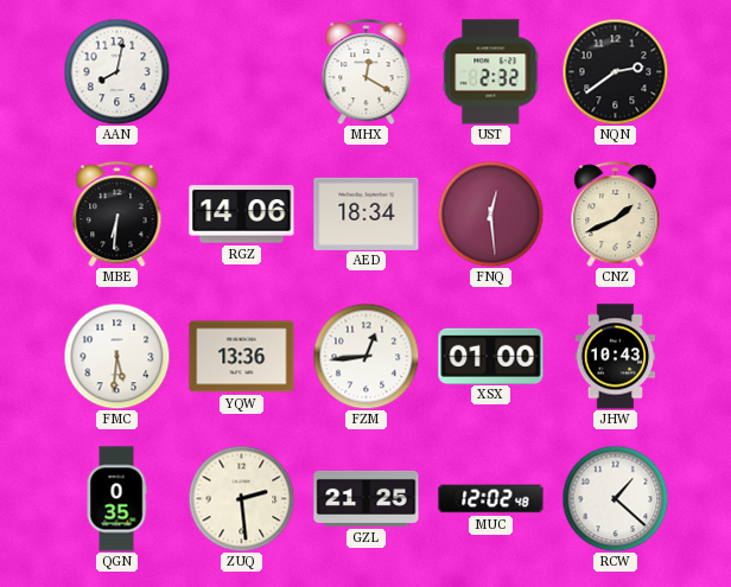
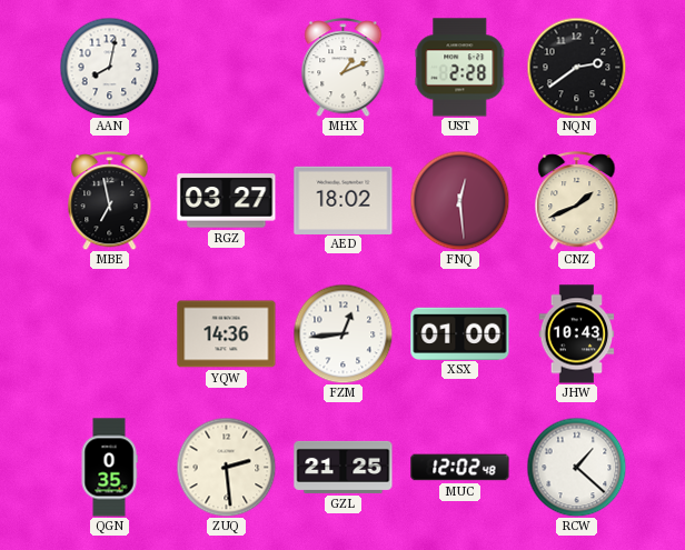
MHX: 12:20 -> 1:11
UST: 2:32 -> 2:28
MBE: 6:31 -> 6:58
RGZ: 14:06 -> 03:27
AED: 18:34 -> 18:02
FMC: 5:31 -> none
YQW: 13:36 -> 14:36
